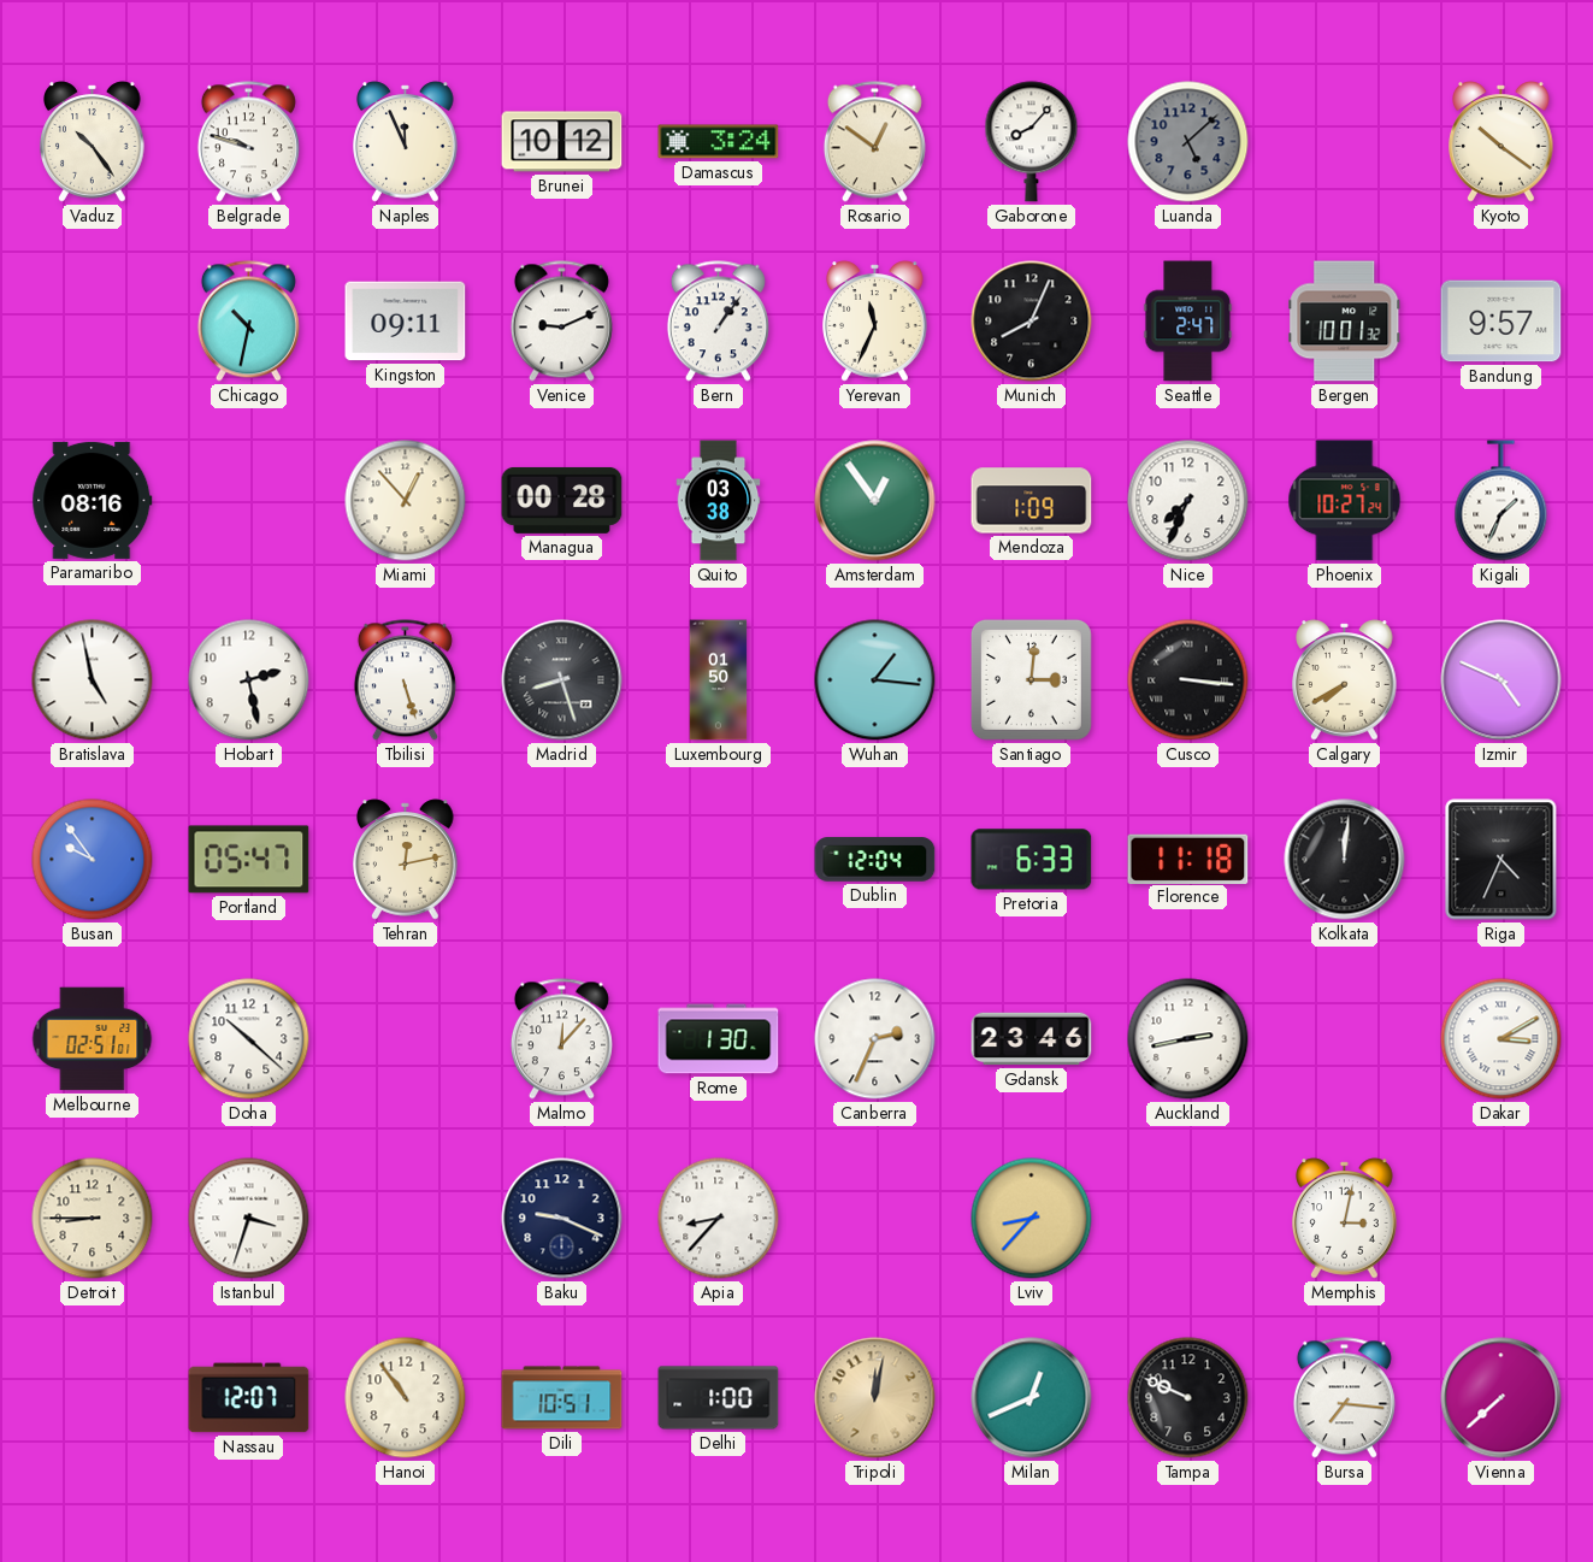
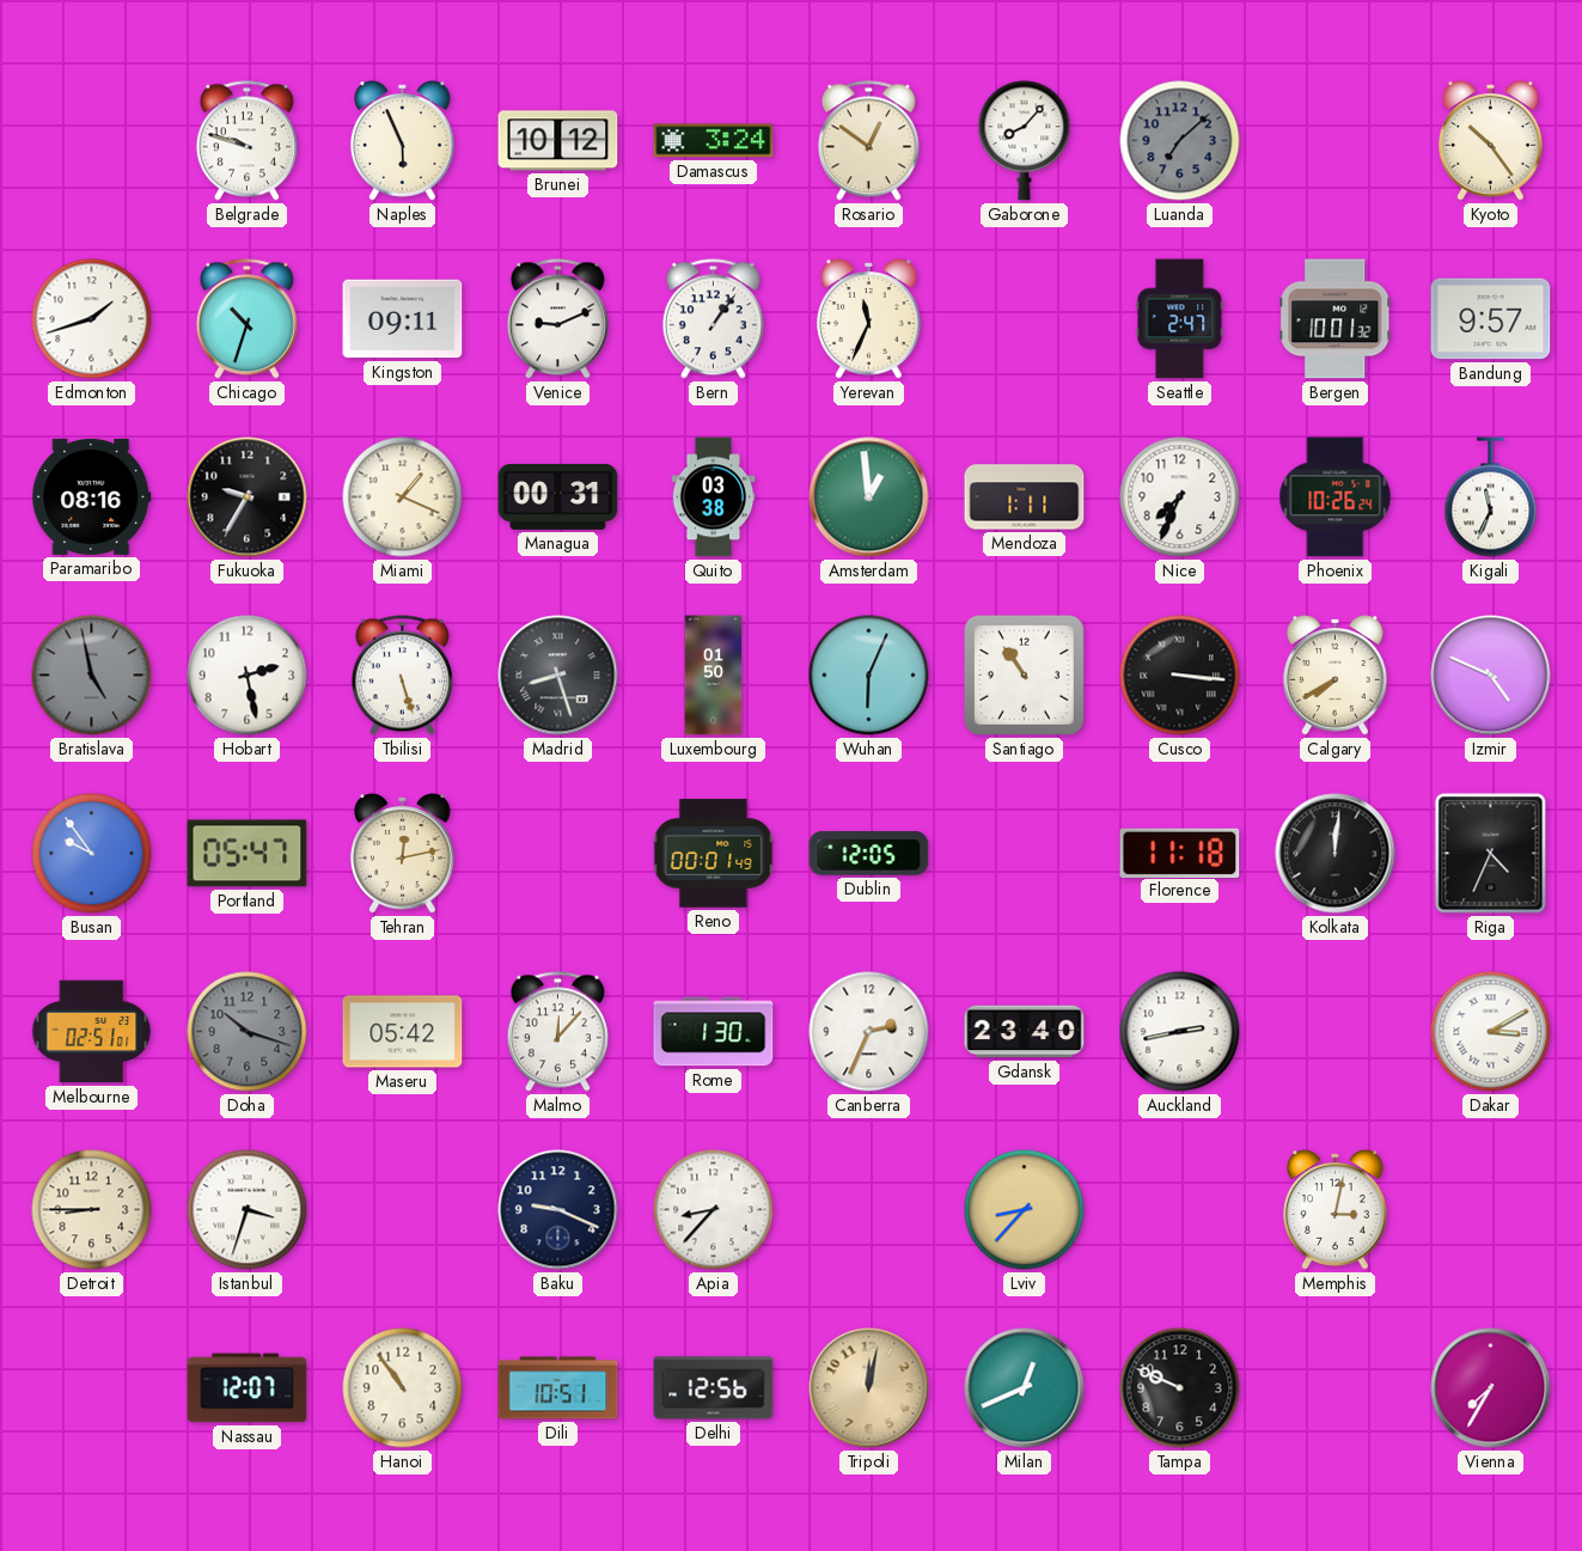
Vaduz: 10:24 -> none
Naples: 11:56 -> 5:56
Luanda: 5:08 -> 7:08
Kyoto: 10:21 -> 10:24
Edmonton: none -> 1:42
Chicago: 10:32 -> 10:33
Munich: 8:04 -> none
Fukuoka: none -> 9:35
Miami: 12:53 -> 1:19
Managua: 00:28 -> 00:31
Amsterdam: 12:54 -> 12:59
Mendoza: 1:09 -> 1:11
Phoenix: 10:27 -> 10:26
Kigali: 1:34 -> 11:34
Bratislava dial: white -> grey
Wuhan: 1:16 -> 6:04
Santiago: 3:01 -> 10:54
Reno: none -> 00:01
Dublin: 12:04 -> 12:05
Pretoria: 6:33 -> none
Doha: 10:22 -> 10:18
Doha dial: white -> grey
Maseru: none -> 05:42
Gdansk: 23:46 -> 23:40
Delhi: 1:00 -> 12:56
Bursa: 7:16 -> none
Vienna: 7:38 -> 7:35
